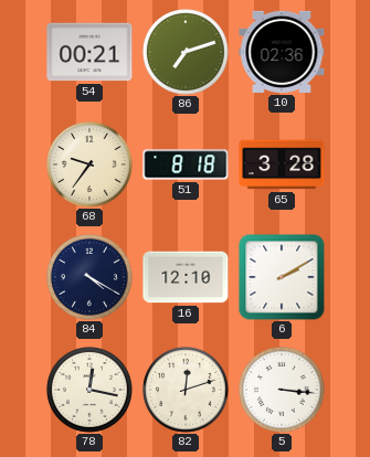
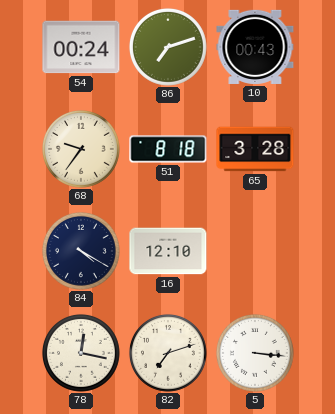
54: 00:21 -> 00:24
10: 02:36 -> 00:43
6: 2:10 -> none
82: 12:12 -> 7:12
